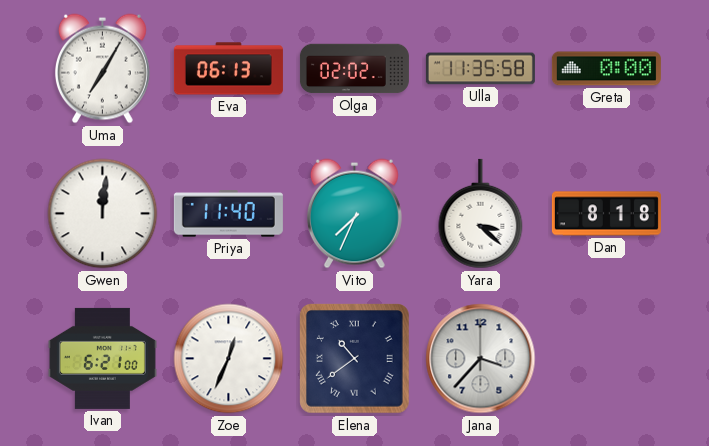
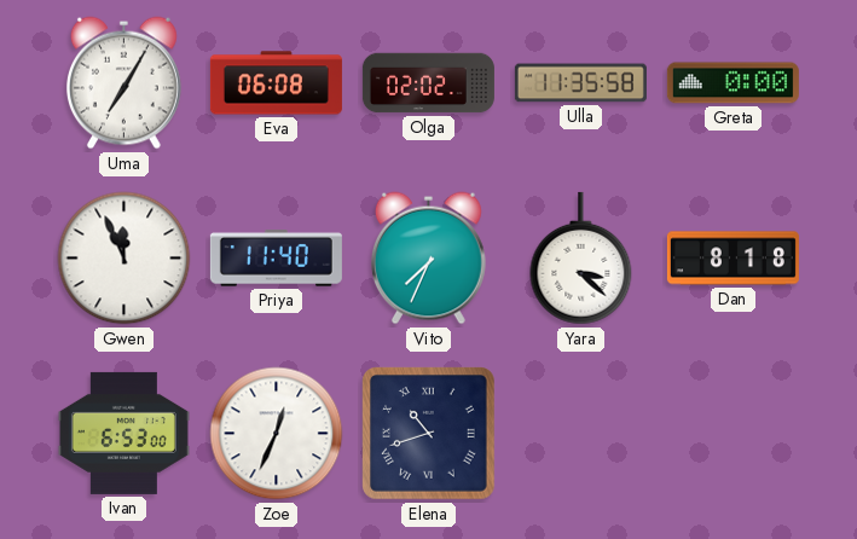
Eva: 06:13 -> 06:08
Gwen: 12:01 -> 11:56
Ivan: 6:21 -> 6:53
Elena: 10:39 -> 10:42
Jana: 3:37 -> none
